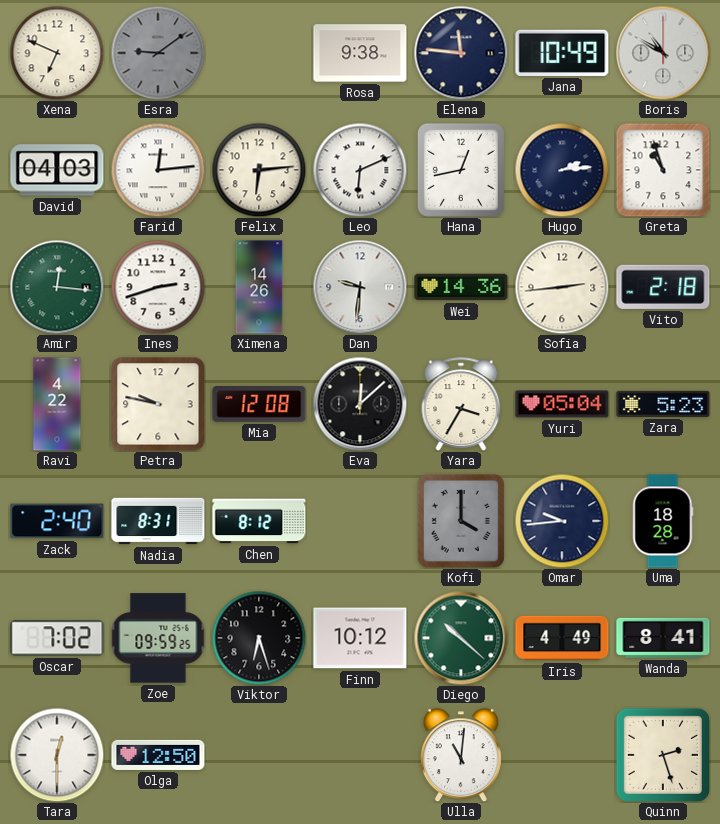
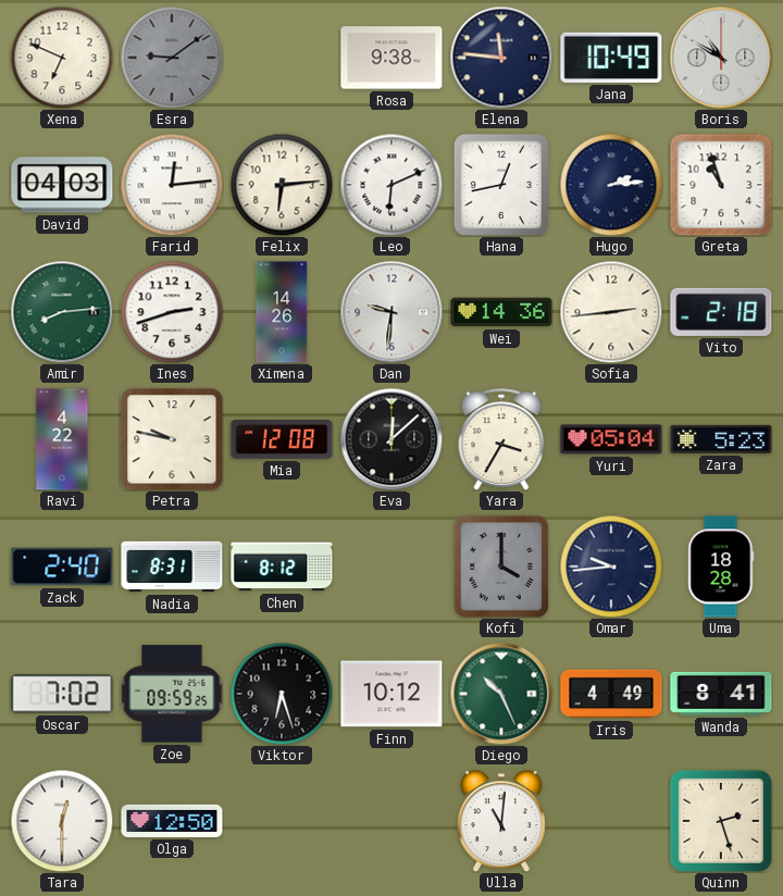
Amir: 12:16 -> 8:14
Diego: 10:22 -> 10:26
